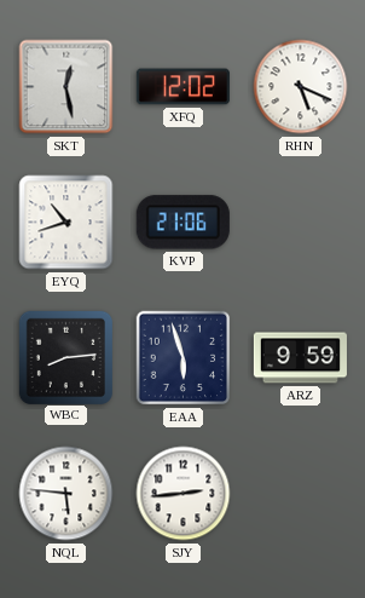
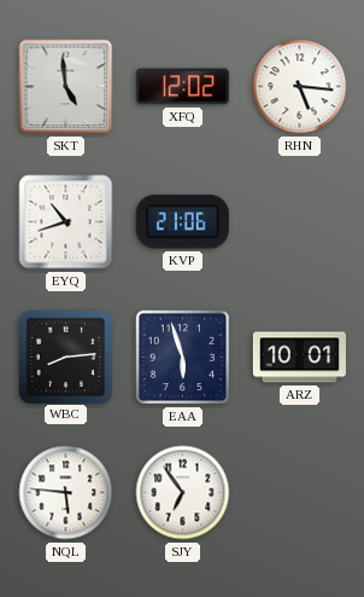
SKT: 12:28 -> 4:59
RHN: 5:19 -> 5:16
ARZ: 9:59 -> 10:01
SJY: 2:44 -> 6:54
